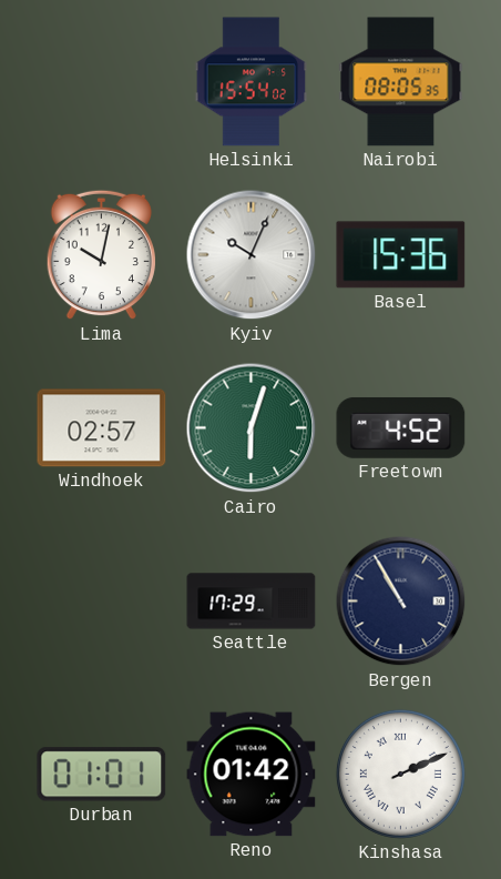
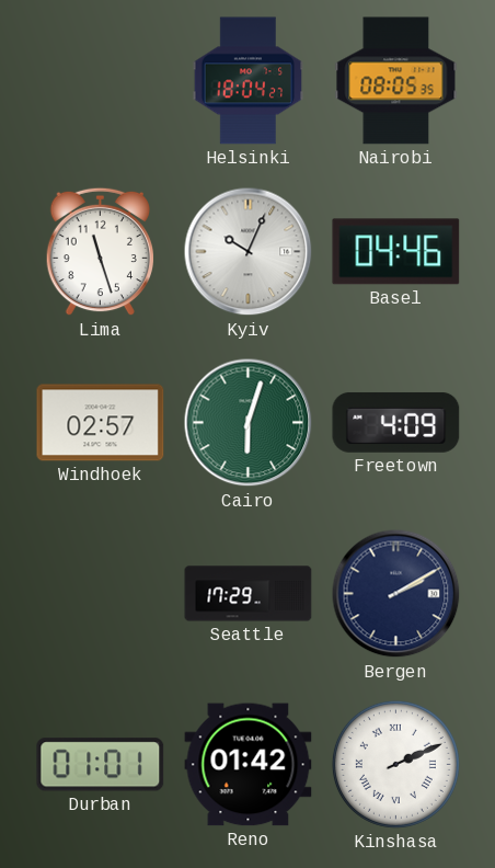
Helsinki: 15:54 -> 18:04
Lima: 10:02 -> 11:27
Basel: 15:36 -> 04:46
Freetown: 4:52 -> 4:09
Bergen: 10:55 -> 2:10
